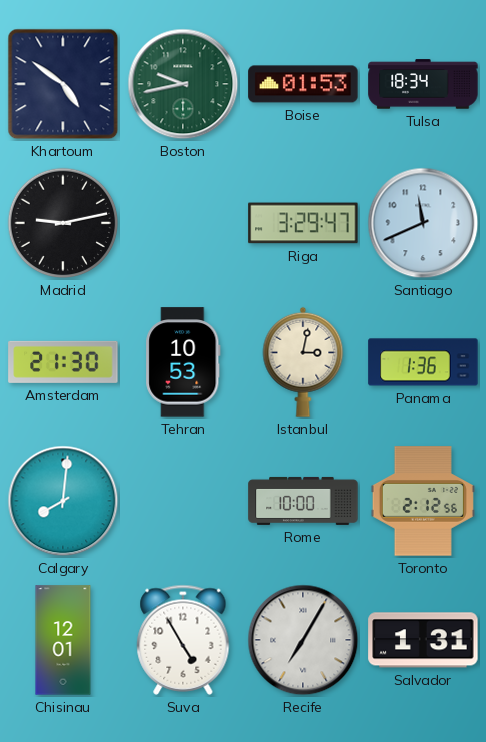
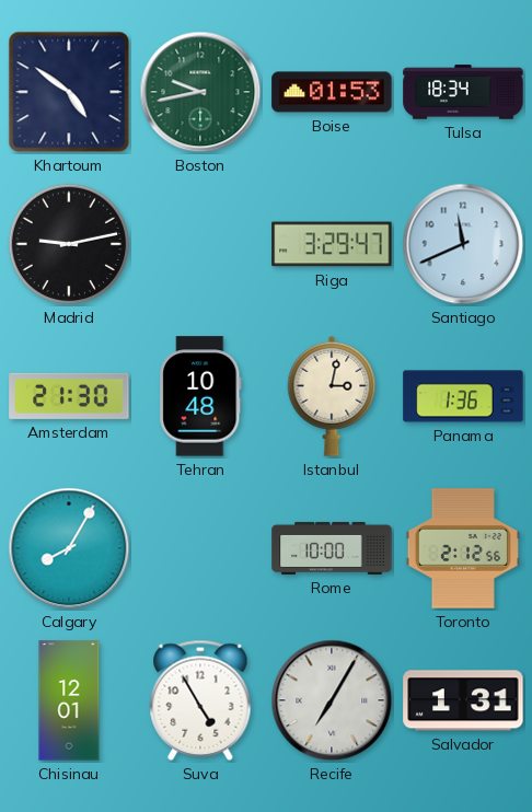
Tehran: 10:53 -> 10:48
Calgary: 8:01 -> 8:05
